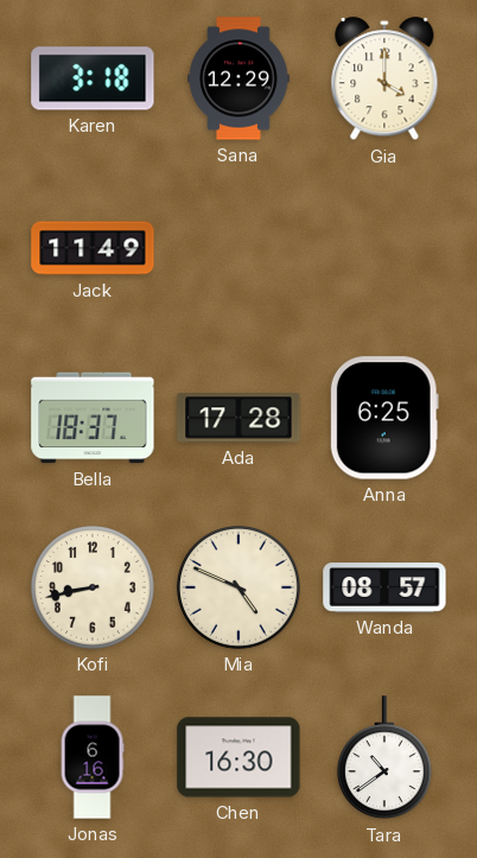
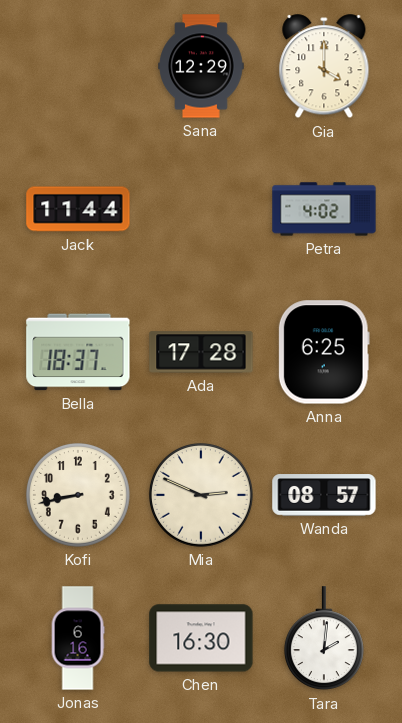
Karen: 3:18 -> none
Jack: 11:49 -> 11:44
Petra: none -> 4:02
Mia: 4:49 -> 2:49
Tara: 10:39 -> 2:01
